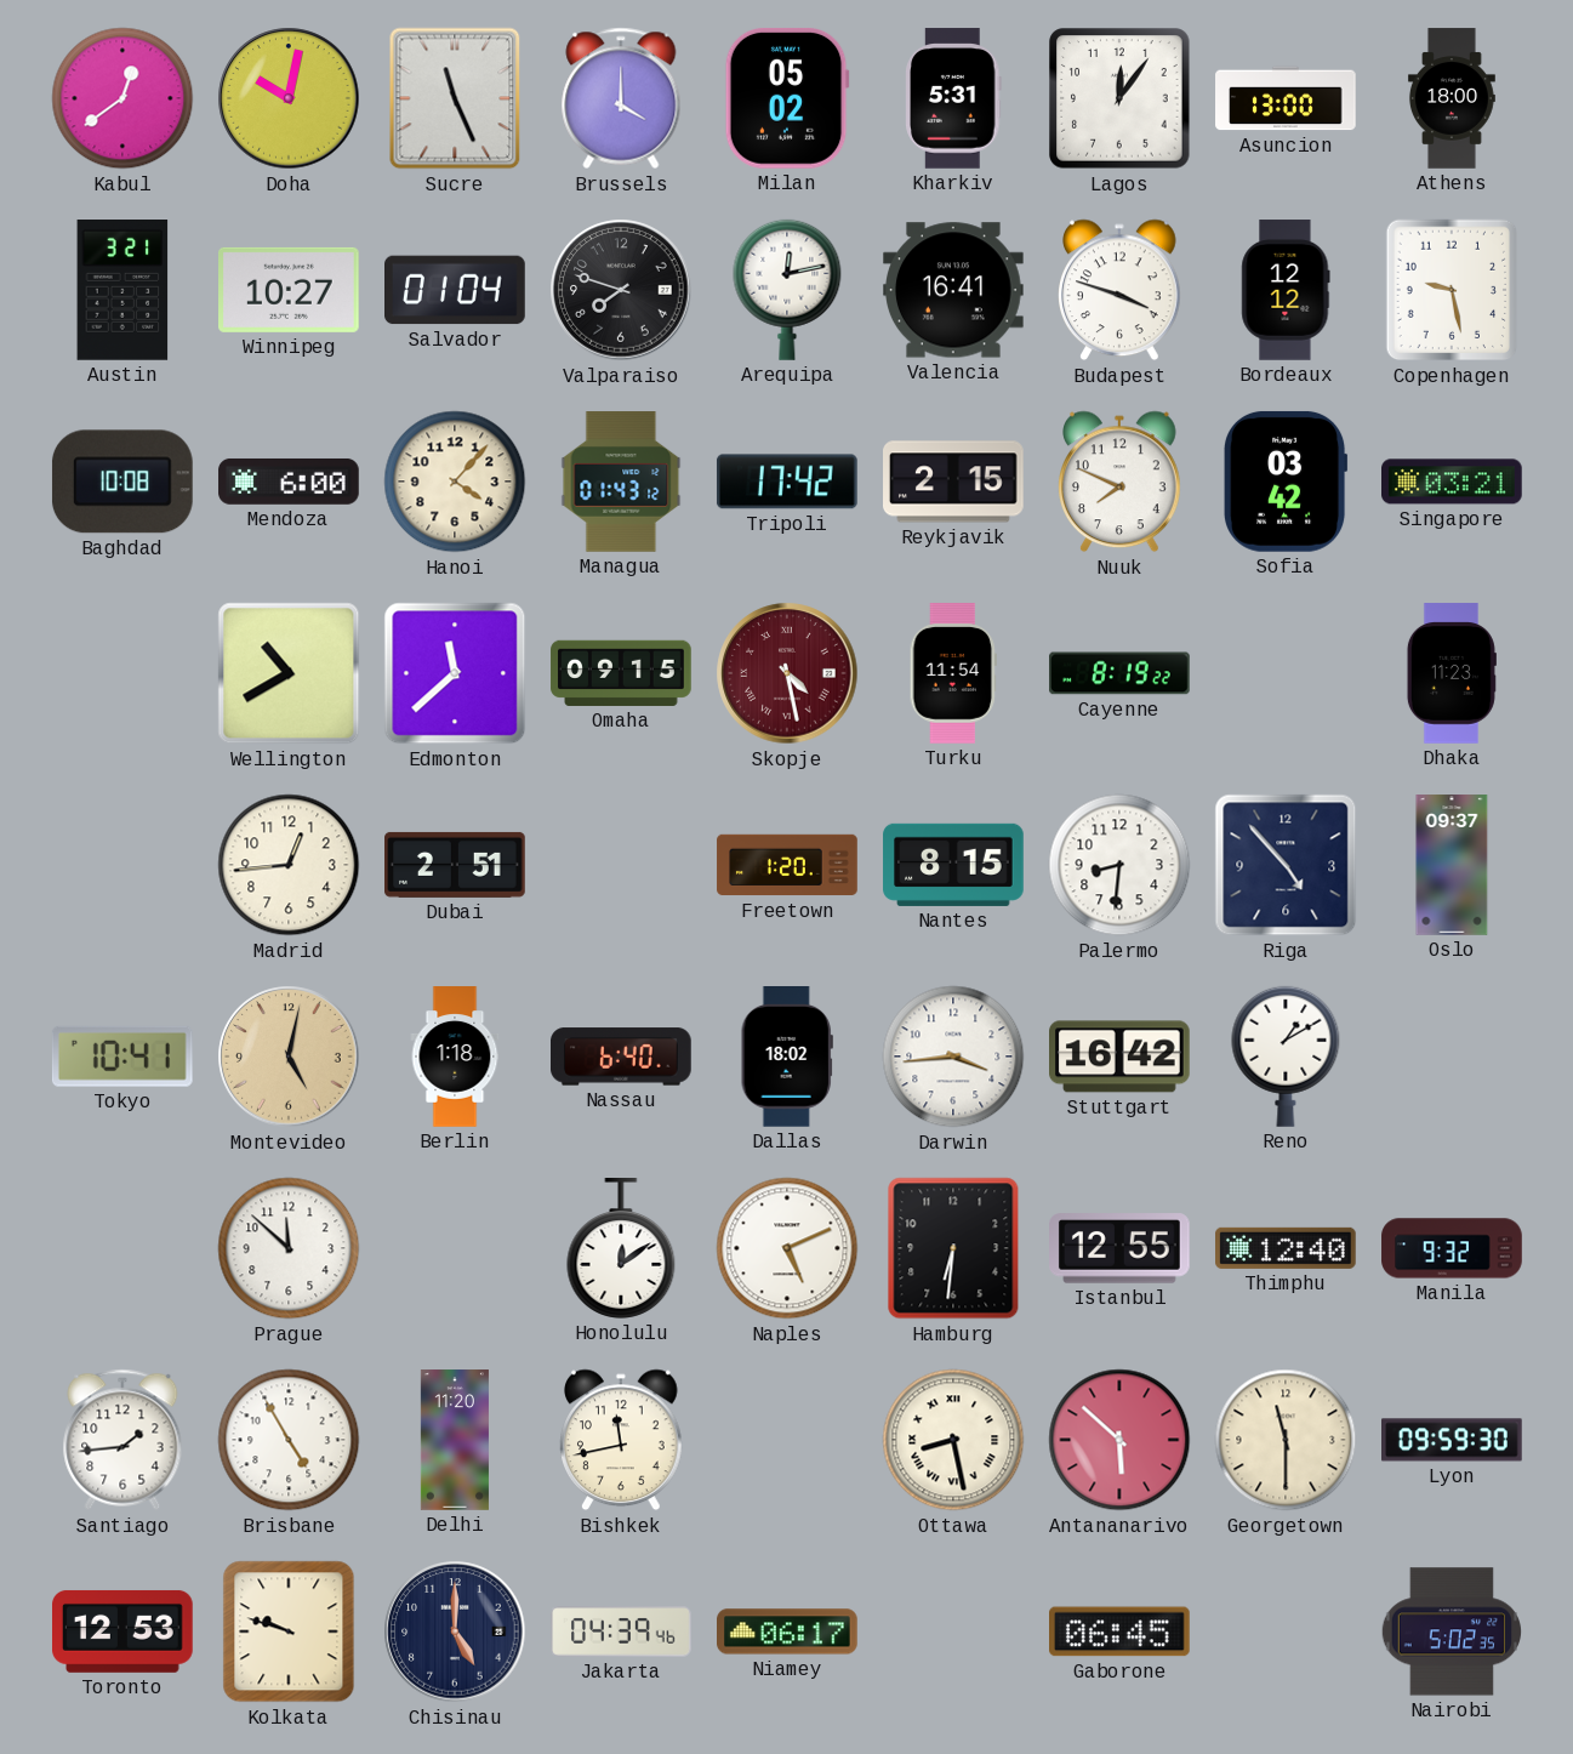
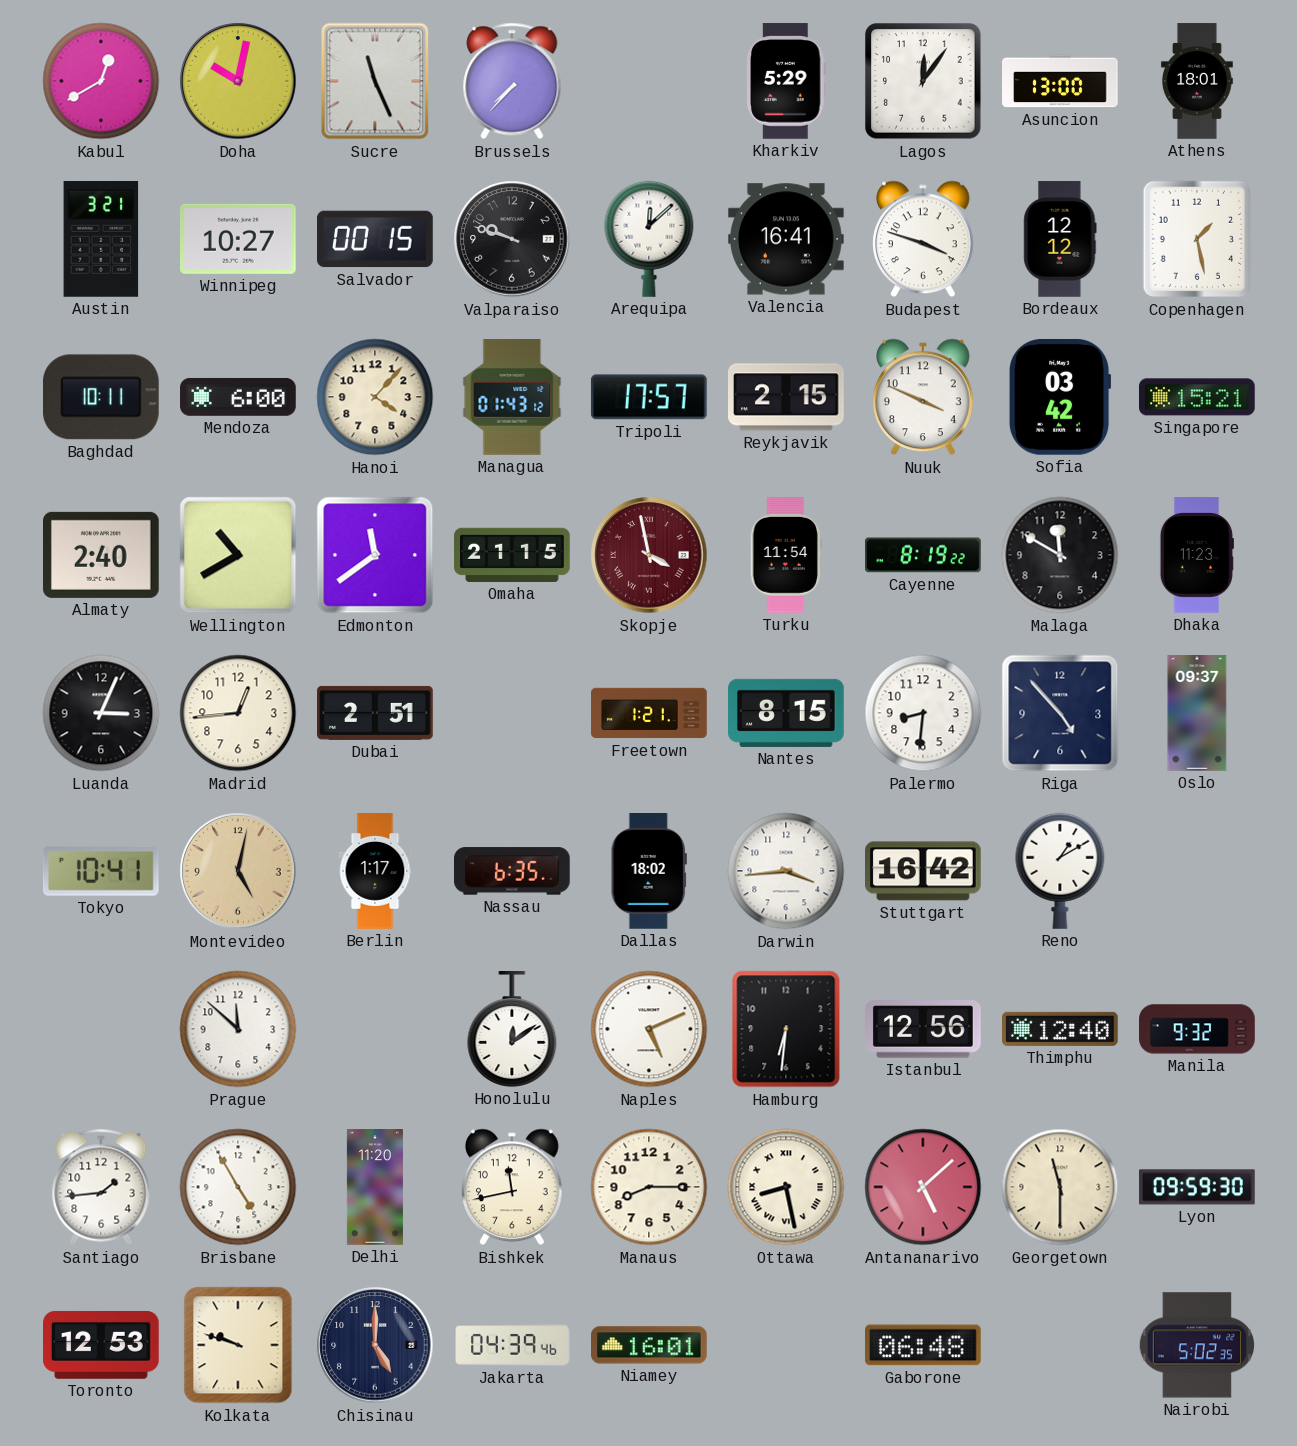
Kabul: 12:39 -> 12:40
Brussels: 4:00 -> 7:37
Milan: 05:02 -> none
Kharkiv: 5:31 -> 5:29
Athens: 18:00 -> 18:01
Salvador: 01:04 -> 00:15
Valparaiso: 7:48 -> 9:48
Arequipa: 12:13 -> 12:08
Copenhagen: 9:28 -> 1:28
Baghdad: 10:08 -> 10:11
Tripoli: 17:42 -> 17:57
Nuuk: 7:49 -> 3:49
Singapore: 03:21 -> 15:21
Almaty: none -> 2:40
Edmonton: 11:38 -> 11:39
Omaha: 09:15 -> 21:15
Skopje: 4:28 -> 3:58
Malaga: none -> 11:50
Luanda: none -> 3:04
Freetown: 1:20 -> 1:21
Berlin: 1:18 -> 1:17
Nassau: 6:40 -> 6:35
Istanbul: 12:55 -> 12:56
Manaus: none -> 8:15
Antananarivo: 5:52 -> 5:08
Niamey: 06:17 -> 16:01
Gaborone: 06:45 -> 06:48
